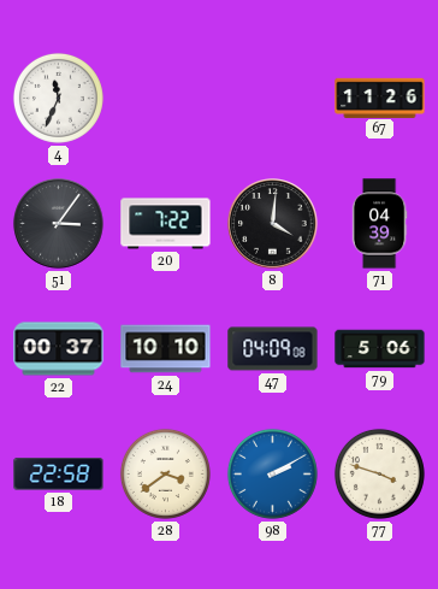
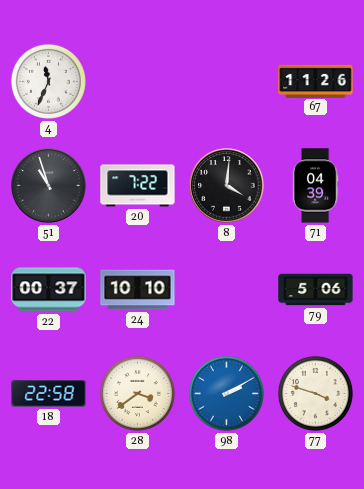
51: 3:06 -> 10:57
47: 04:09 -> none
